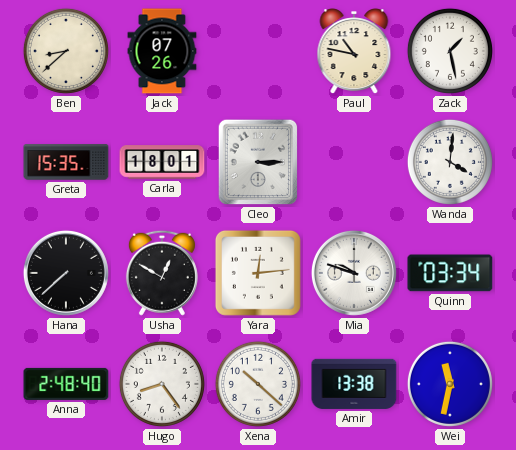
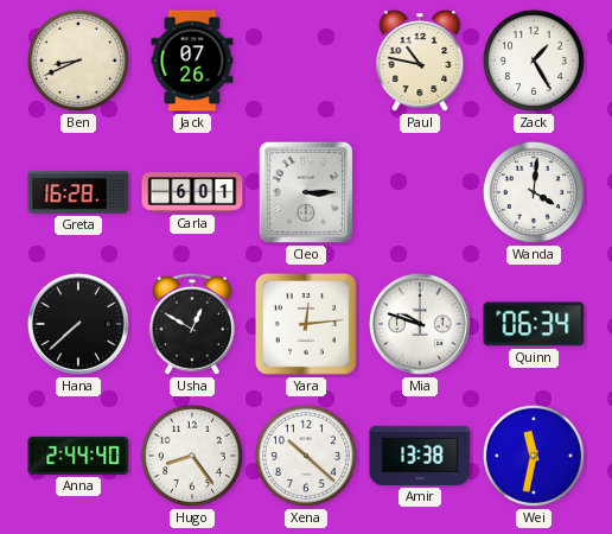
Ben: 8:38 -> 8:41
Zack: 1:28 -> 1:25
Greta: 15:35 -> 16:28
Carla: 18:01 -> 6:01
Quinn: 03:34 -> 06:34
Anna: 2:48 -> 2:44
